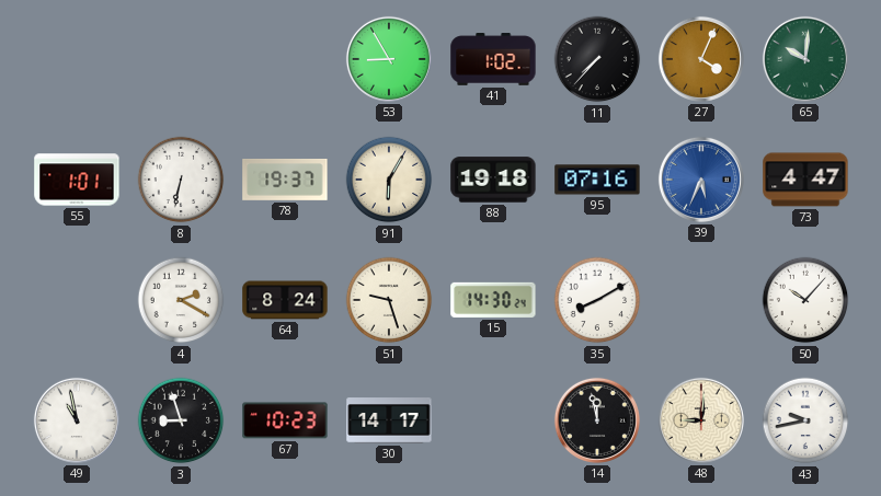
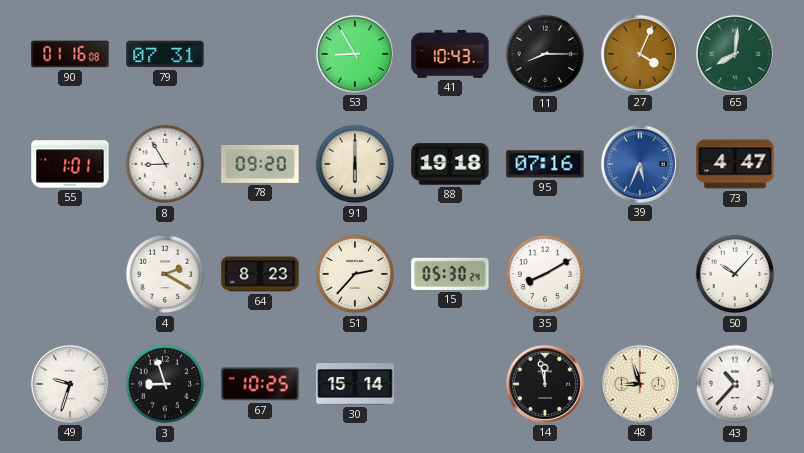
90: none -> 01:16
79: none -> 07:31
41: 1:02 -> 10:43
11: 7:37 -> 8:15
65: 10:01 -> 8:01
8: 6:32 -> 8:55
78: 19:37 -> 09:20
91: 6:05 -> 6:00
64: 8:24 -> 8:23
51: 9:27 -> 2:37
15: 14:30 -> 05:30
49: 10:58 -> 9:33
67: 10:23 -> 10:25
30: 14:17 -> 15:14
48: 9:01 -> 8:57
43: 9:43 -> 10:37
